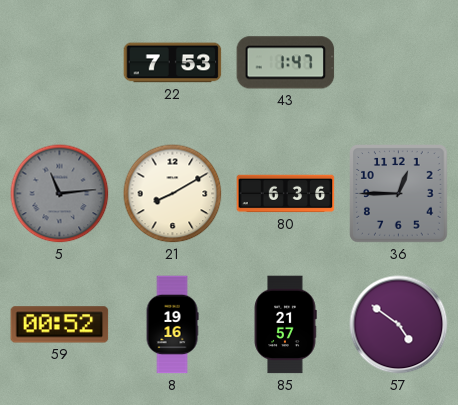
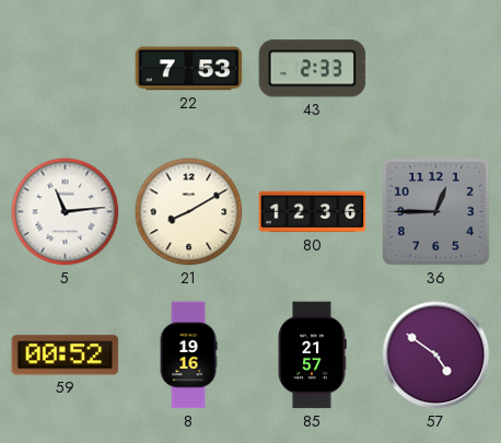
43: 1:47 -> 2:33
5 dial: grey -> white
80: 6:36 -> 12:36
